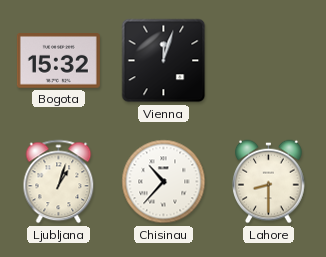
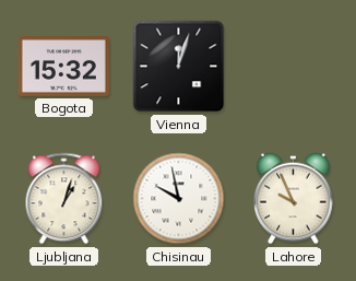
Chisinau: 10:37 -> 9:58
Lahore: 8:30 -> 9:56
